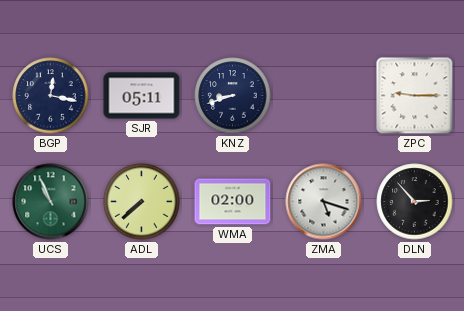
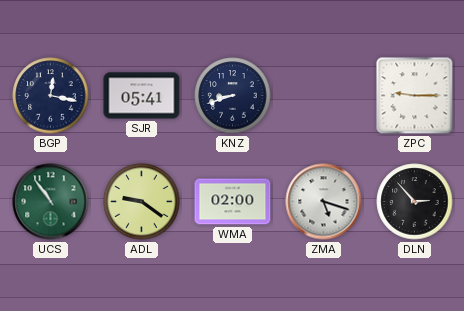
SJR: 05:11 -> 05:41
UCS: 10:56 -> 10:54
ADL: 7:38 -> 9:21
